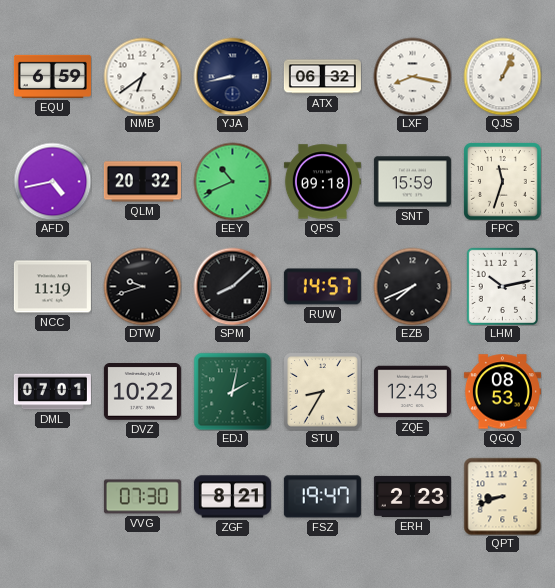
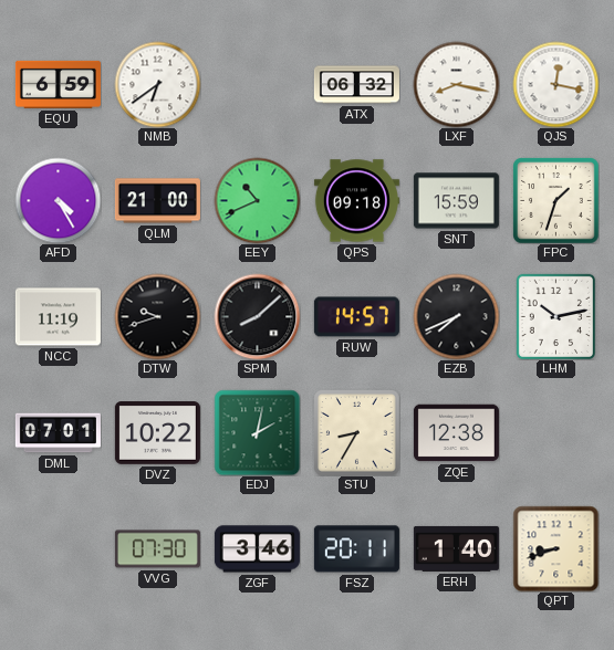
YJA: 8:43 -> none
QJS: 1:04 -> 12:17
AFD: 4:43 -> 4:25
QLM: 20:32 -> 21:00
FPC: 11:33 -> 1:33
ZQE: 12:43 -> 12:38
QGQ: 08:53 -> none
ZGF: 8:21 -> 3:46
FSZ: 19:47 -> 20:11
ERH: 2:23 -> 1:40
